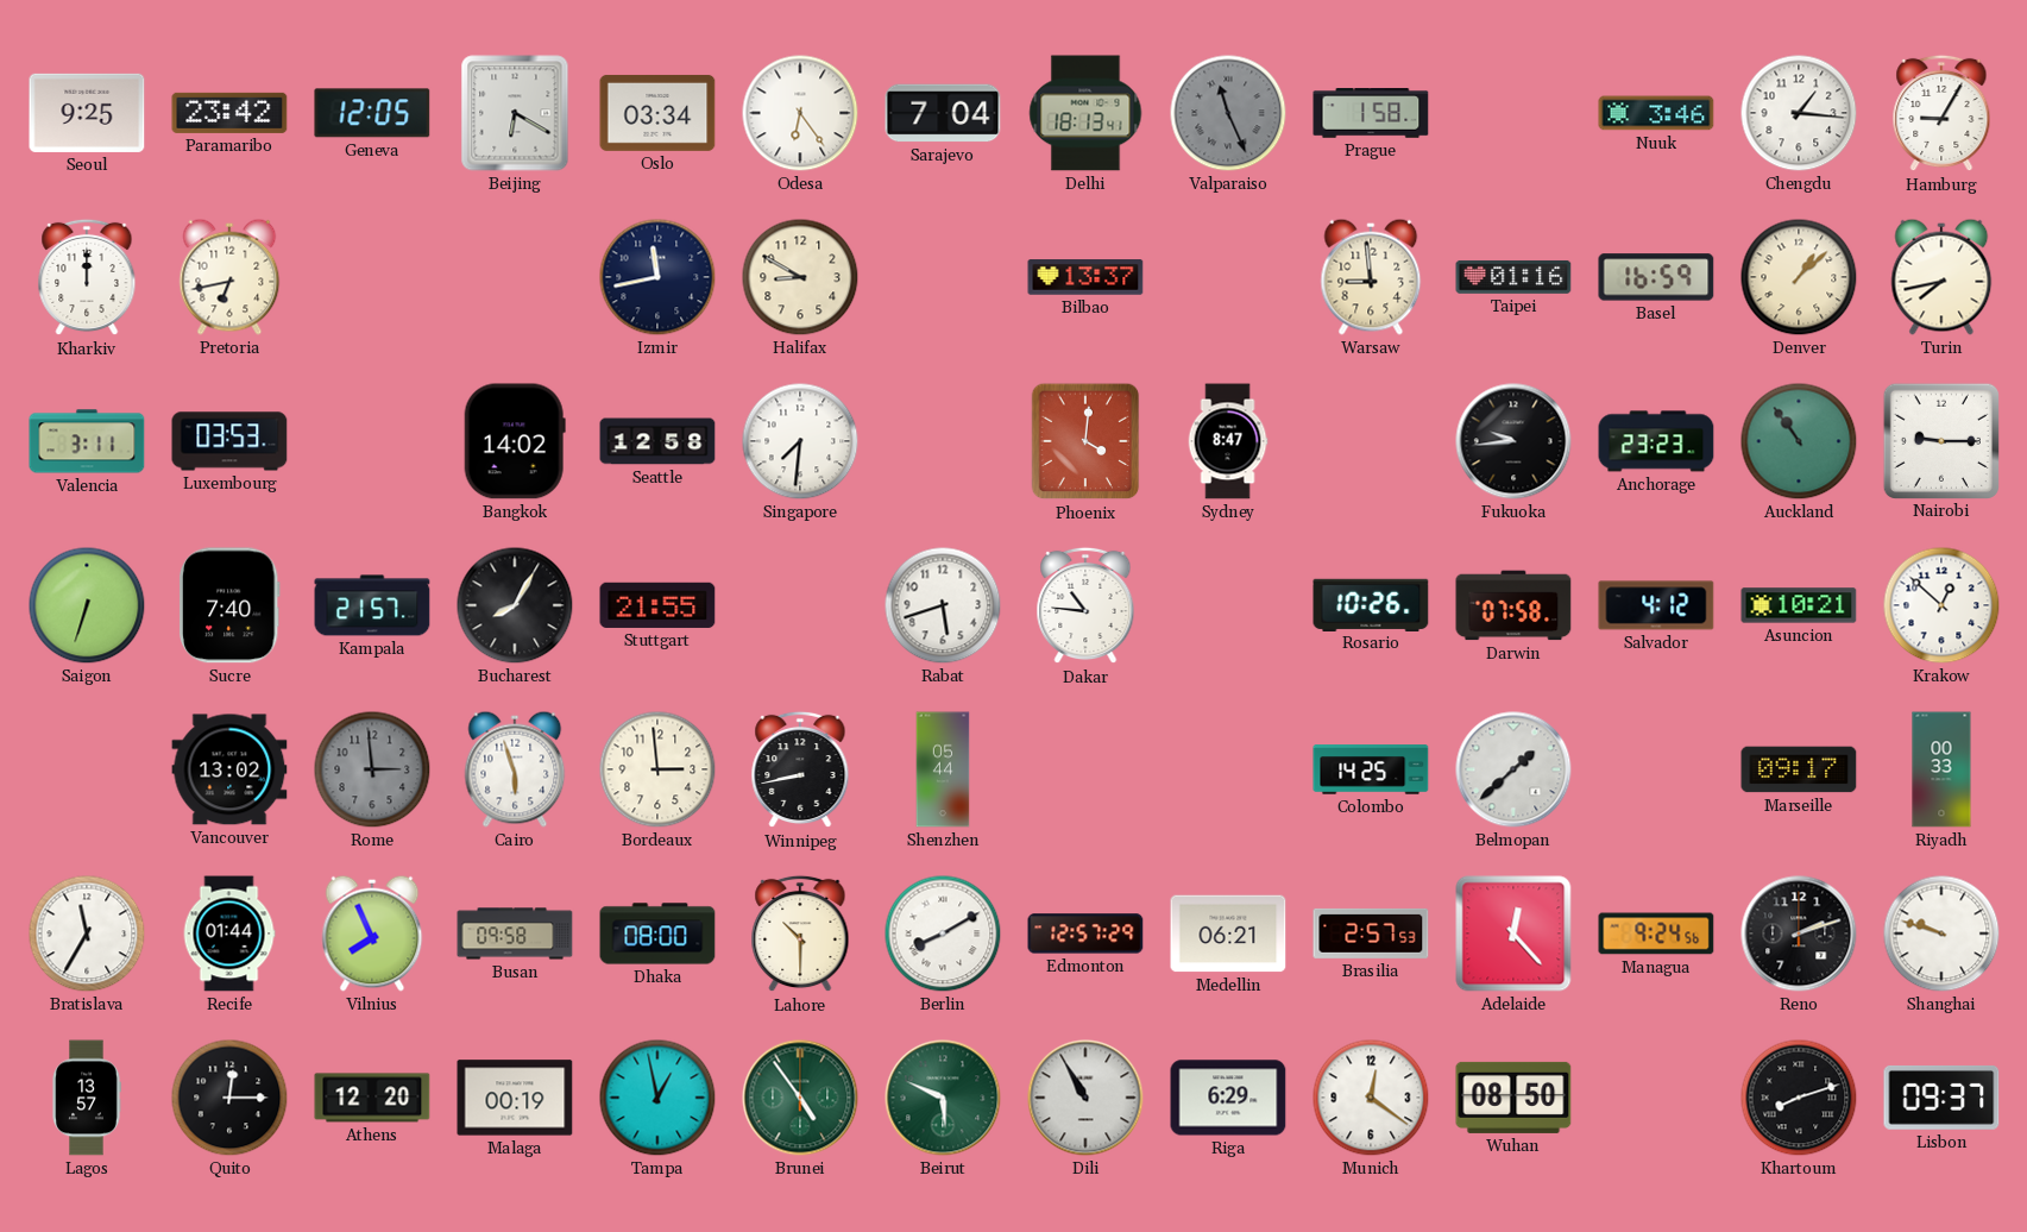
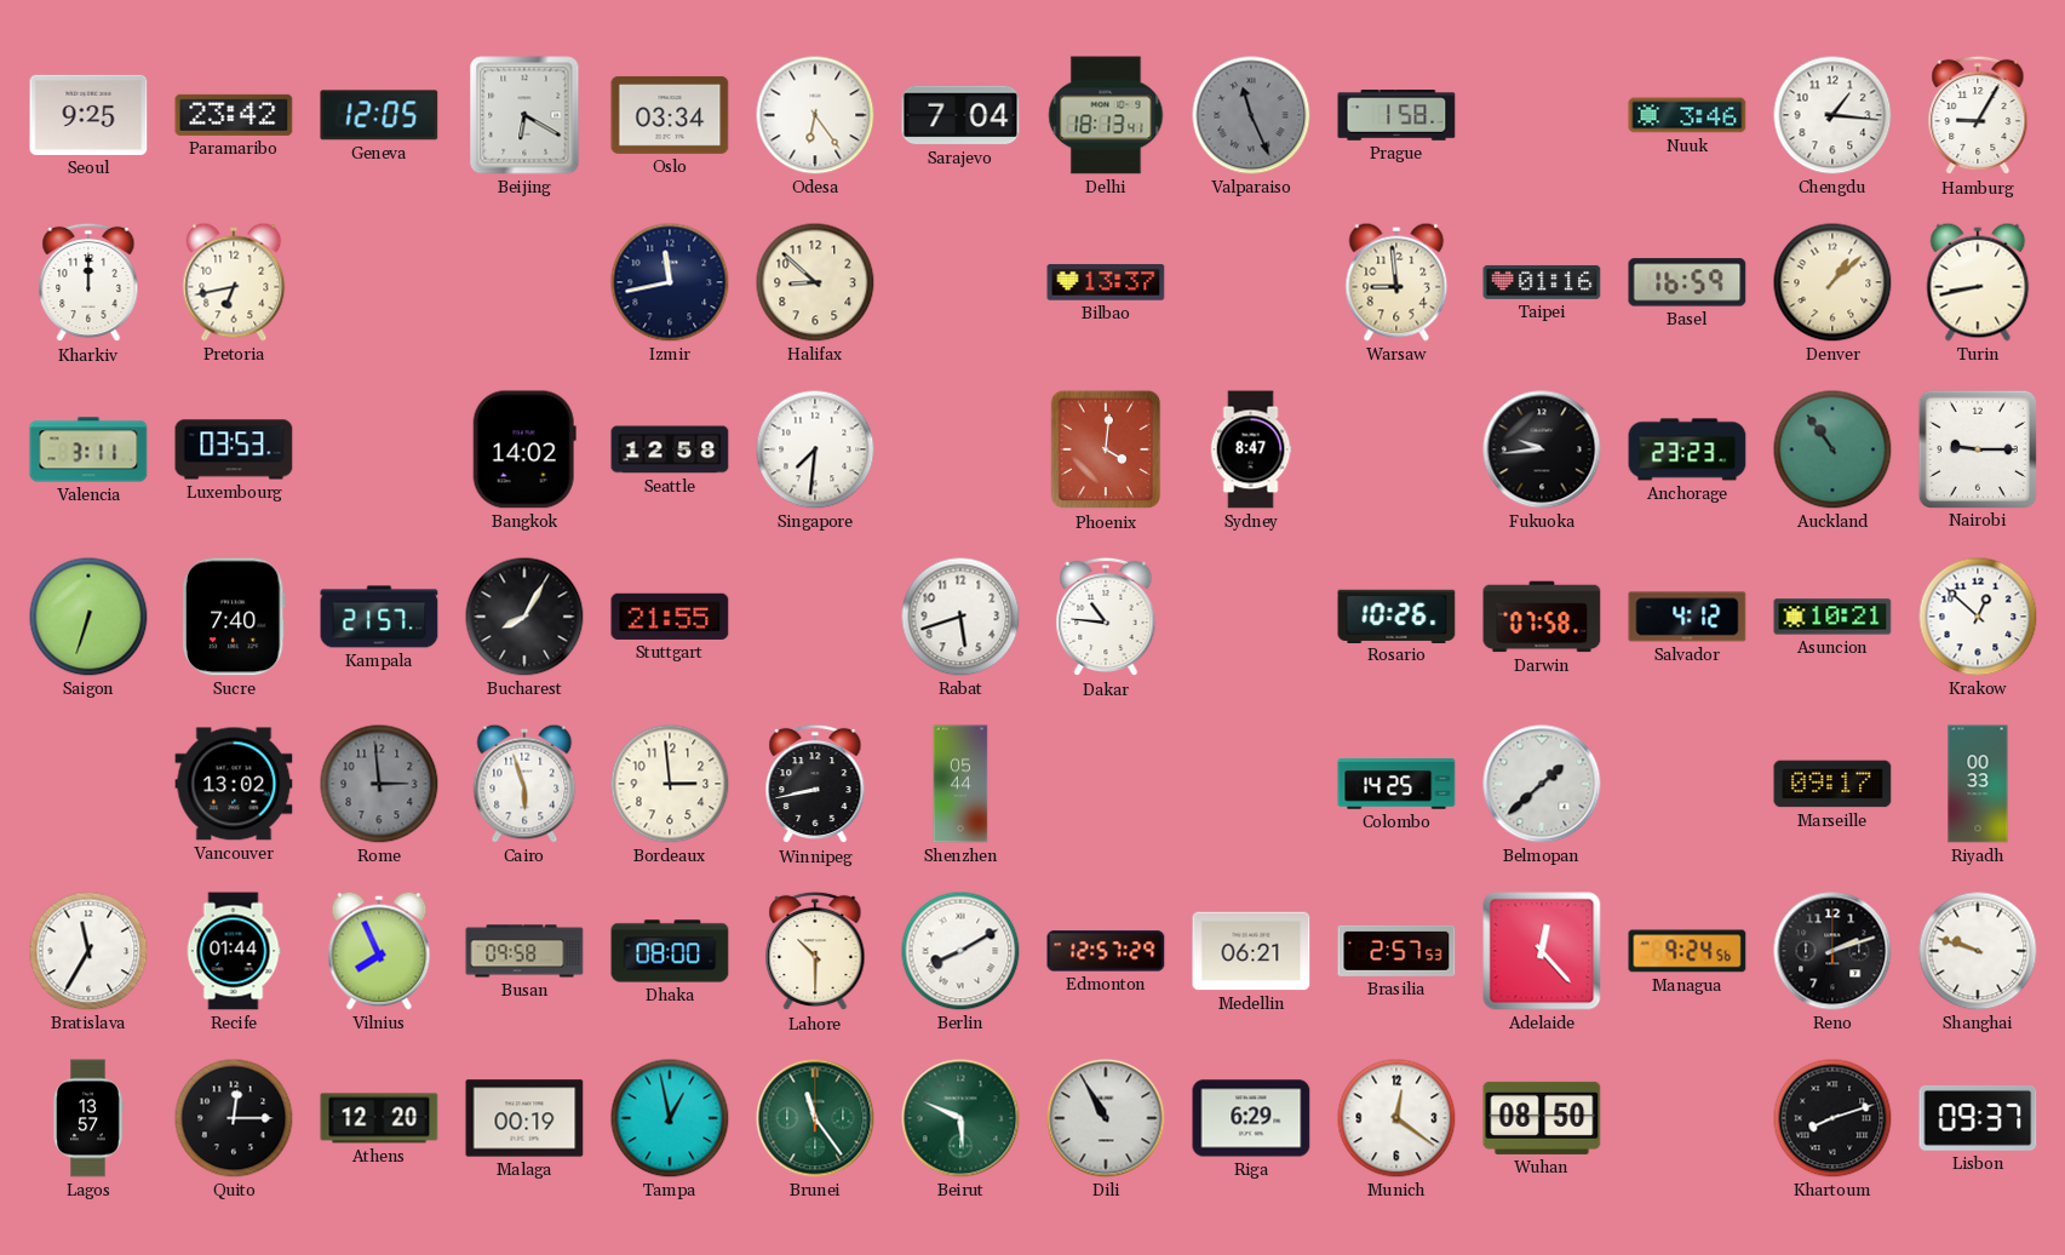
Halifax: 8:50 -> 8:52
Turin: 7:43 -> 8:43
Brunei: 4:54 -> 11:24
